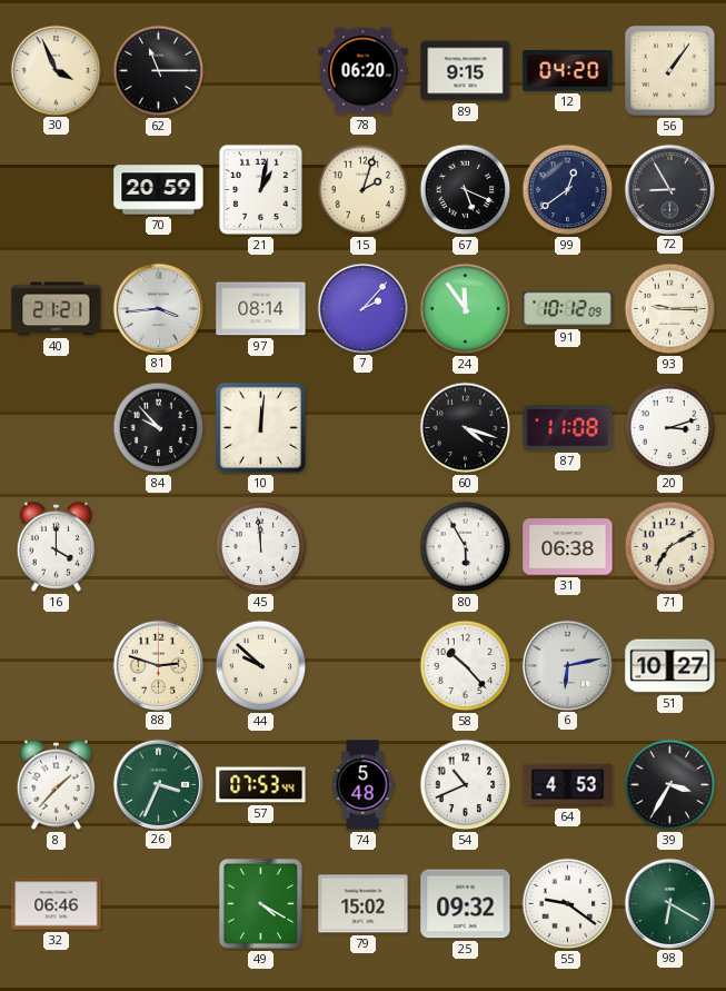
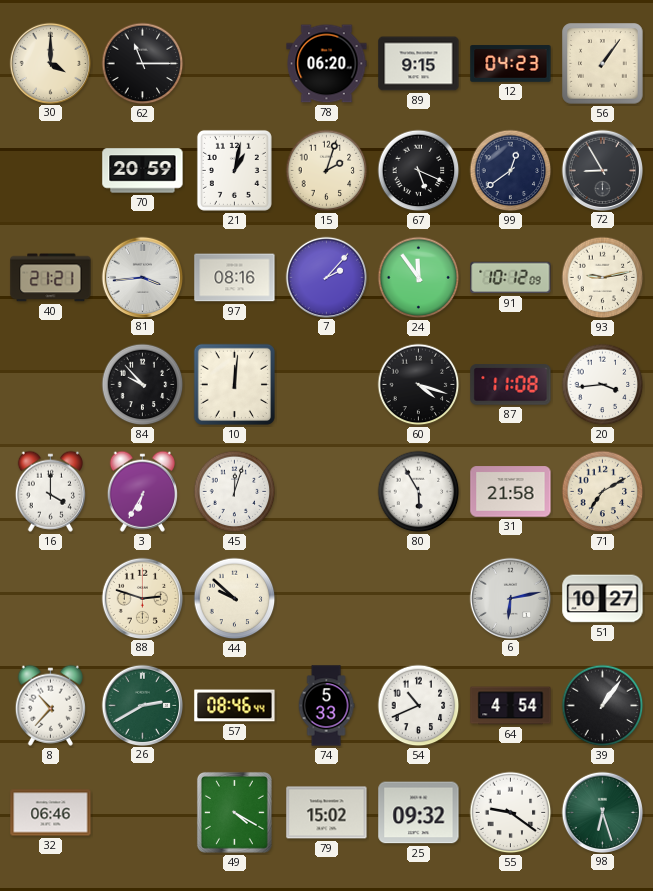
30: 3:56 -> 4:00
12: 04:20 -> 04:23
97: 08:14 -> 08:16
93: 9:15 -> 9:13
20: 3:12 -> 3:44
3: none -> 6:35
45: 11:59 -> 12:03
31: 06:38 -> 21:58
58: 10:23 -> none
8: 1:37 -> 10:37
26: 3:34 -> 2:40
57: 07:53 -> 08:46
74: 5:48 -> 5:33
64: 4:53 -> 4:54
39: 3:35 -> 1:06
98: 6:20 -> 6:27
